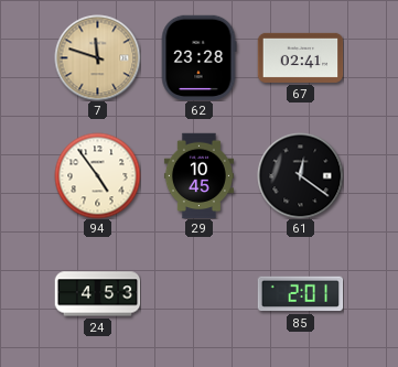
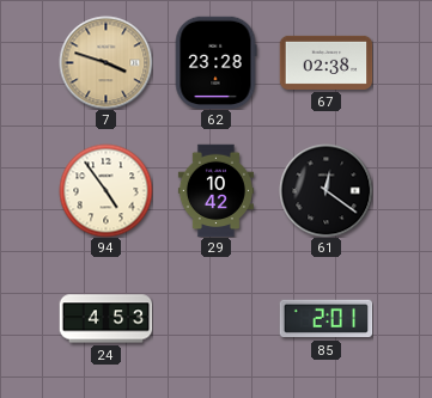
7: 11:48 -> 3:48
67: 02:41 -> 02:38
29: 10:45 -> 10:42
